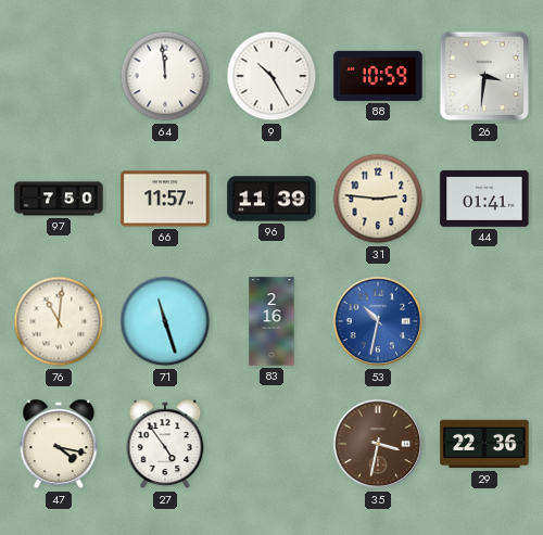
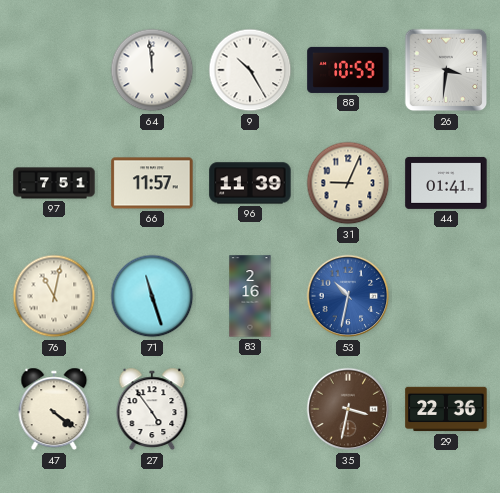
97: 7:50 -> 7:51
31: 2:46 -> 9:04
76: 11:01 -> 11:02
47: 4:17 -> 4:21
